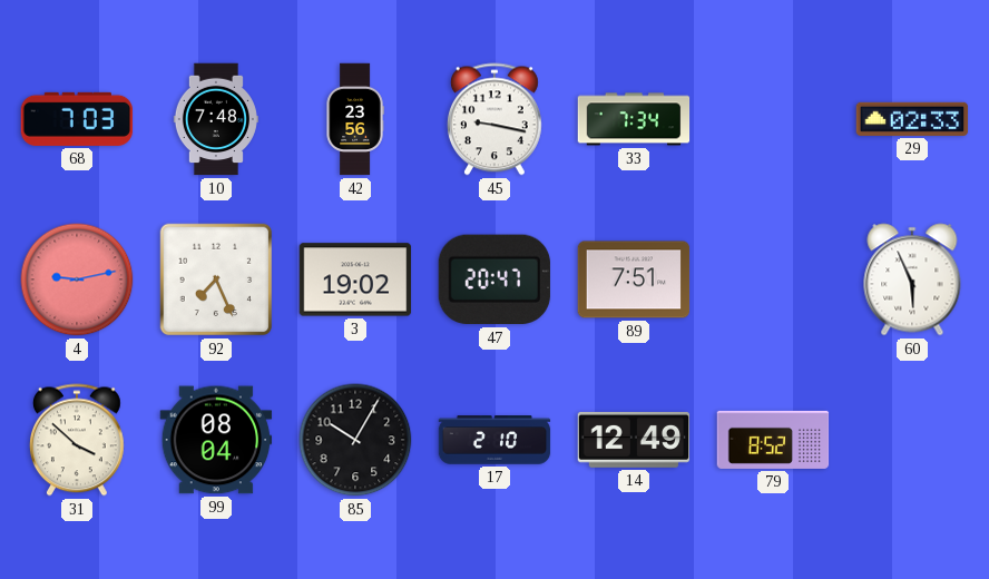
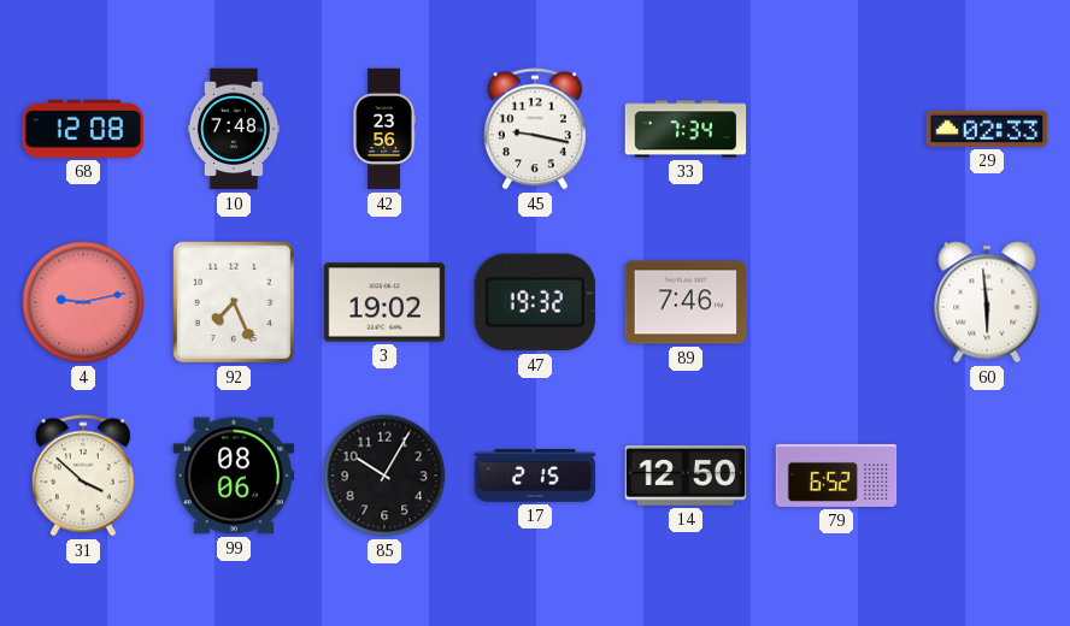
68: 7:03 -> 12:08
47: 20:47 -> 19:32
89: 7:51 -> 7:46
60: 5:56 -> 5:59
99: 08:04 -> 08:06
17: 2:10 -> 2:15
14: 12:49 -> 12:50
79: 8:52 -> 6:52
